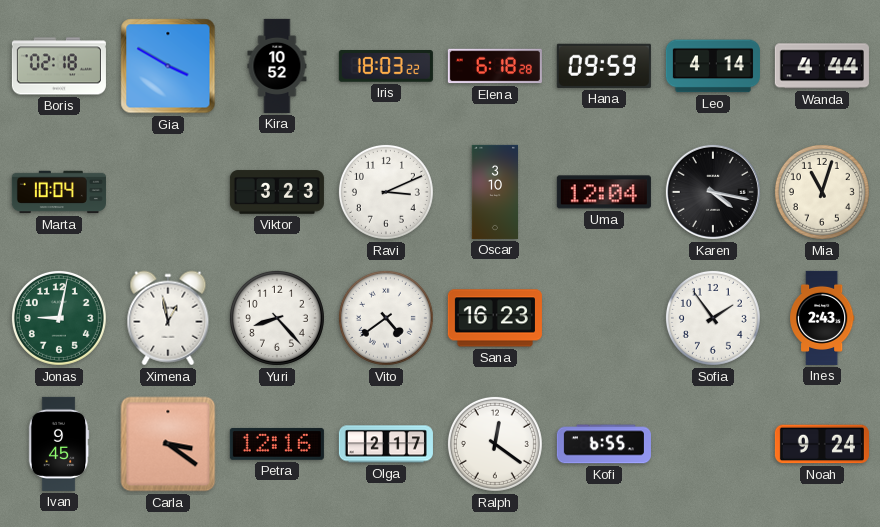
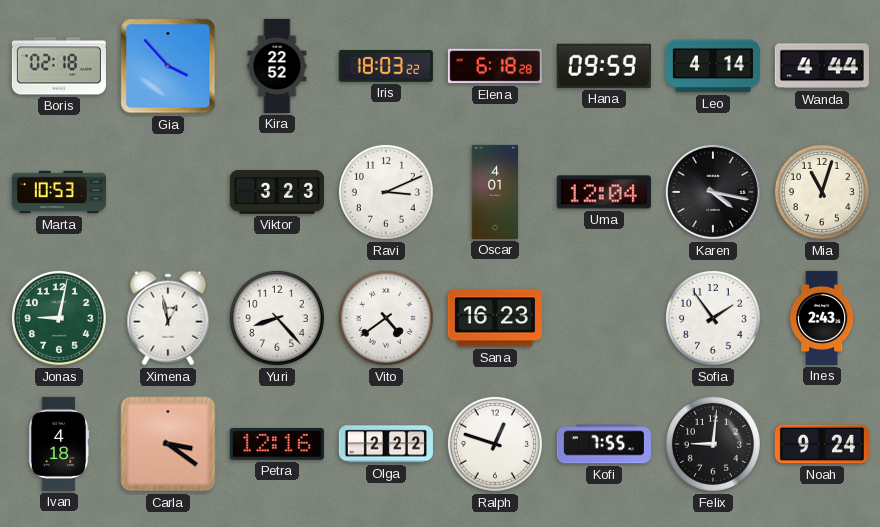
Gia: 3:50 -> 3:53
Kira: 10:52 -> 22:52
Marta: 10:04 -> 10:53
Oscar: 3:10 -> 4:01
Ivan: 9:45 -> 4:18
Olga: 2:17 -> 2:22
Ralph: 12:21 -> 12:48
Kofi: 6:55 -> 7:55
Felix: none -> 9:01
